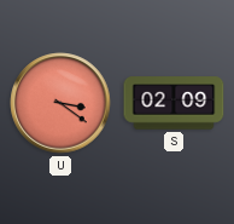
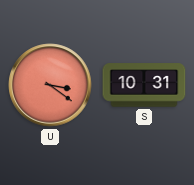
S: 02:09 -> 10:31
